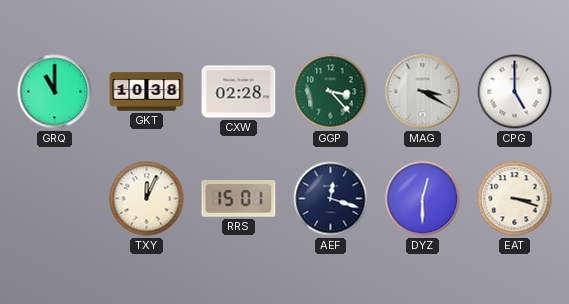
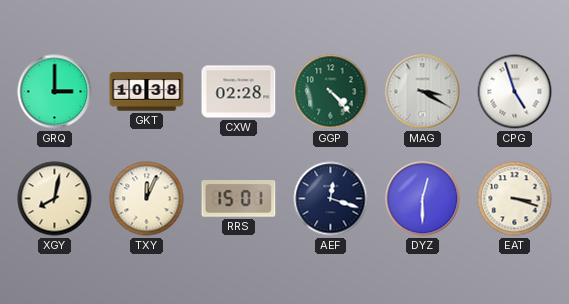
GRQ: 11:00 -> 3:00
GGP: 3:23 -> 4:23
CPG: 5:00 -> 4:57
XGY: none -> 8:02
